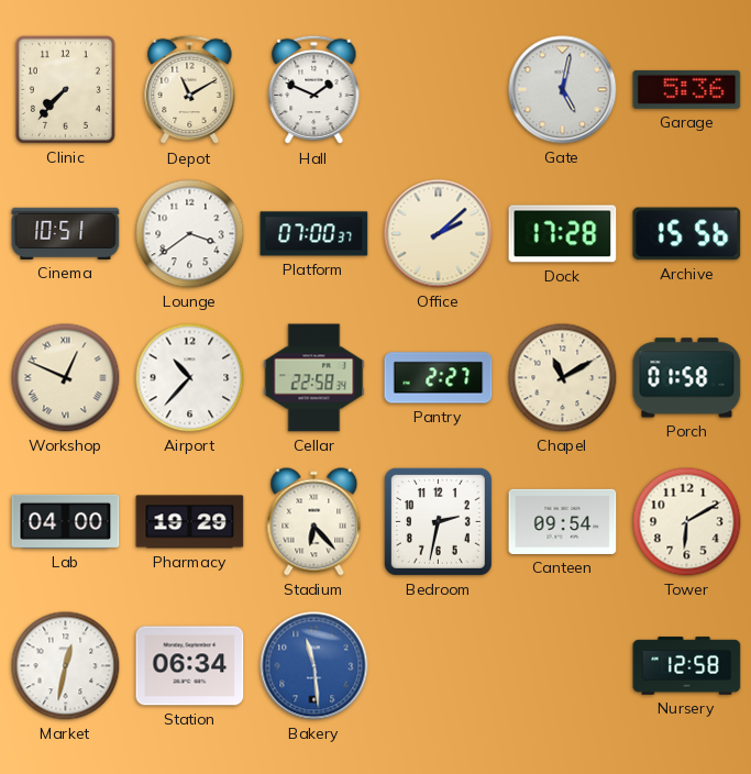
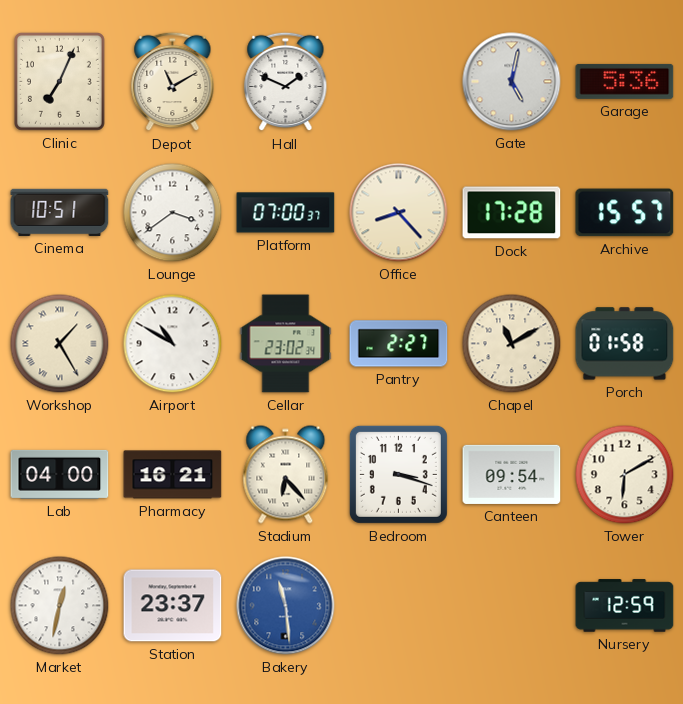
Clinic: 7:37 -> 7:04
Office: 2:08 -> 8:23
Archive: 15:56 -> 15:57
Workshop: 12:49 -> 1:25
Airport: 10:37 -> 10:50
Cellar: 22:58 -> 23:02
Pharmacy: 19:29 -> 16:21
Bedroom: 2:32 -> 3:18
Station: 06:34 -> 23:37
Nursery: 12:58 -> 12:59
